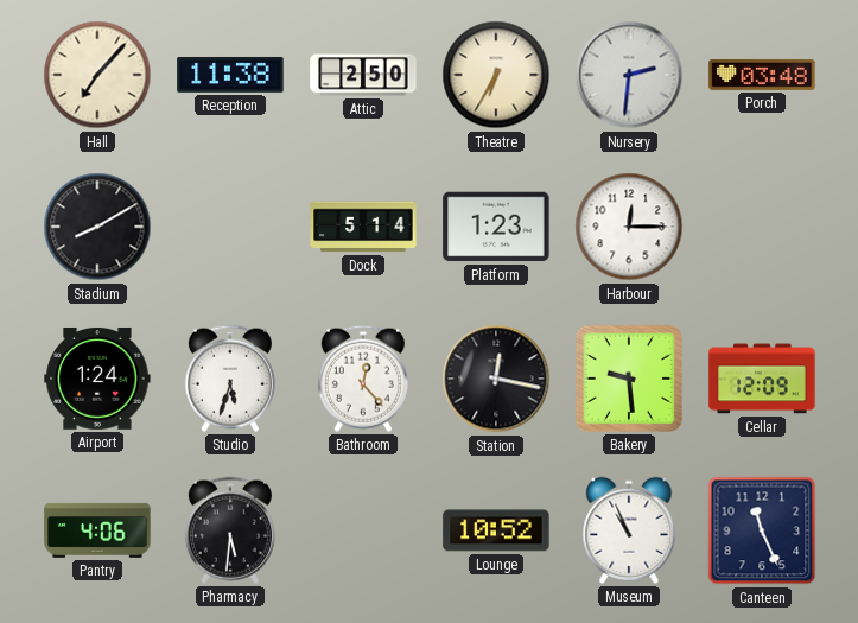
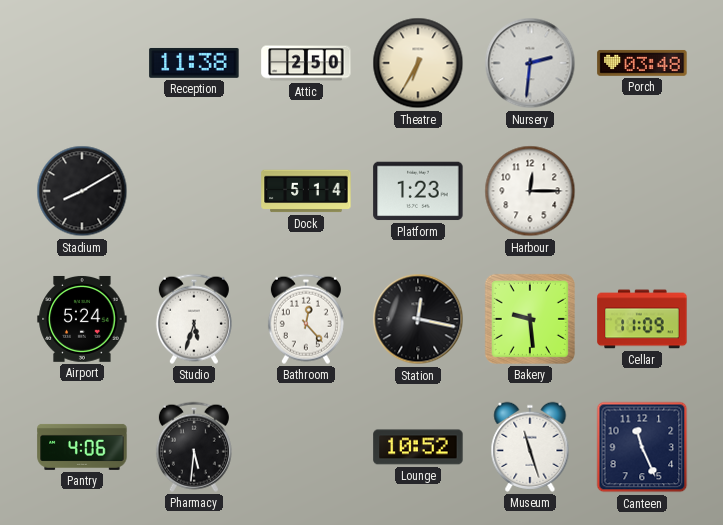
Hall: 7:07 -> none
Airport: 1:24 -> 5:24
Cellar: 12:09 -> 11:09
Museum: 10:56 -> 11:27
